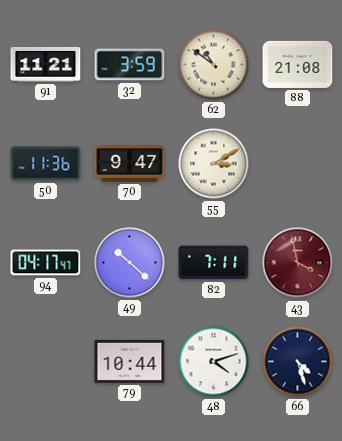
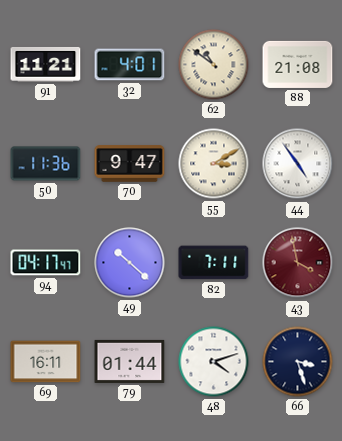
32: 3:59 -> 4:01
44: none -> 4:54
69: none -> 16:11
79: 10:44 -> 01:44
66: 4:27 -> 3:27
